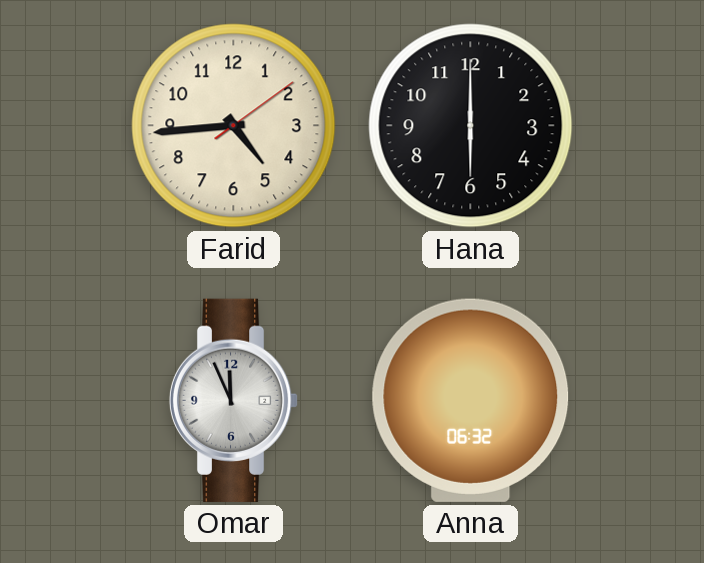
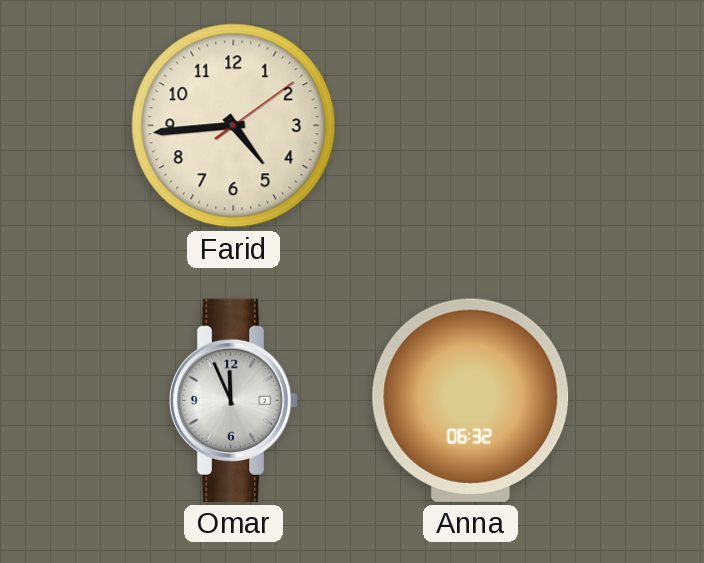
Hana: 6:00 -> none
